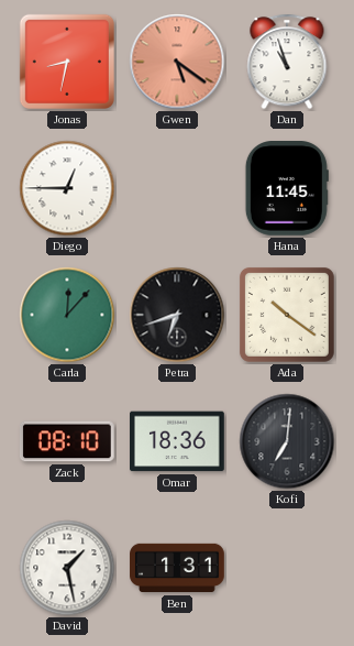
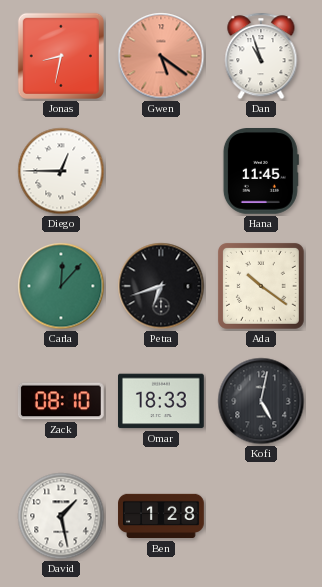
Omar: 18:36 -> 18:33
Kofi: 7:01 -> 5:02
Ben: 1:31 -> 1:28
